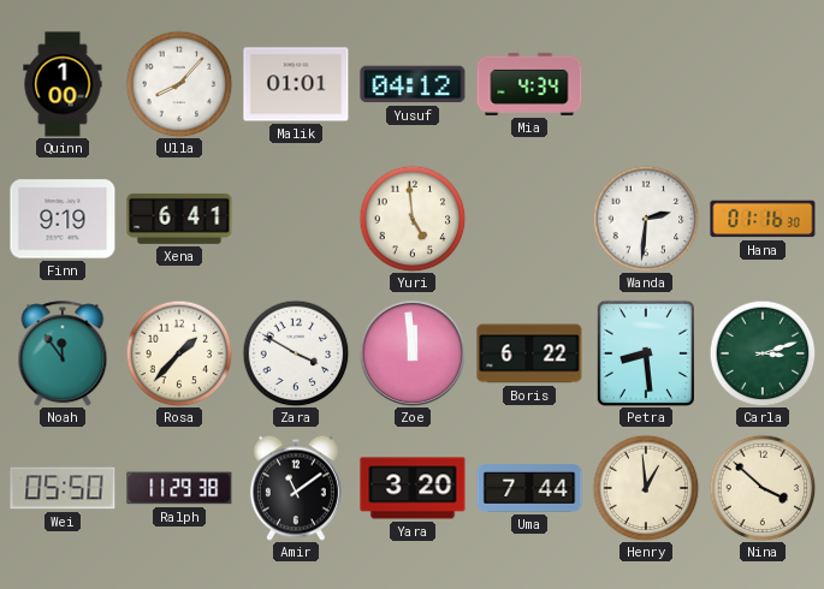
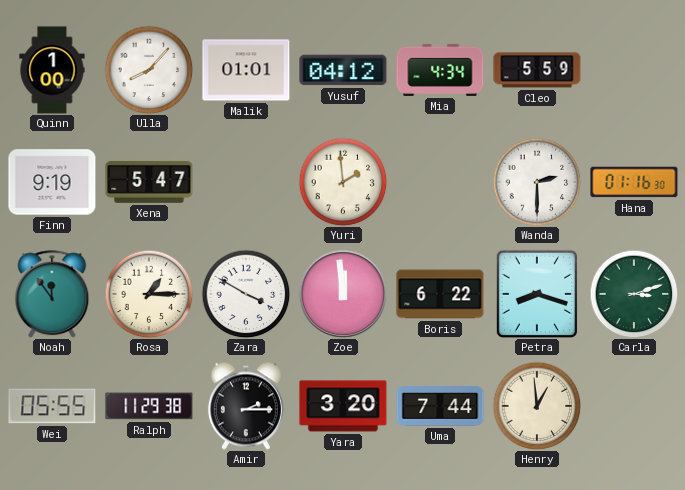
Cleo: none -> 5:59
Xena: 6:41 -> 5:47
Yuri: 4:59 -> 1:59
Wanda: 2:31 -> 2:30
Rosa: 1:37 -> 1:15
Petra: 8:29 -> 8:18
Wei: 05:50 -> 05:55
Amir: 11:09 -> 2:15
Nina: 3:52 -> none
